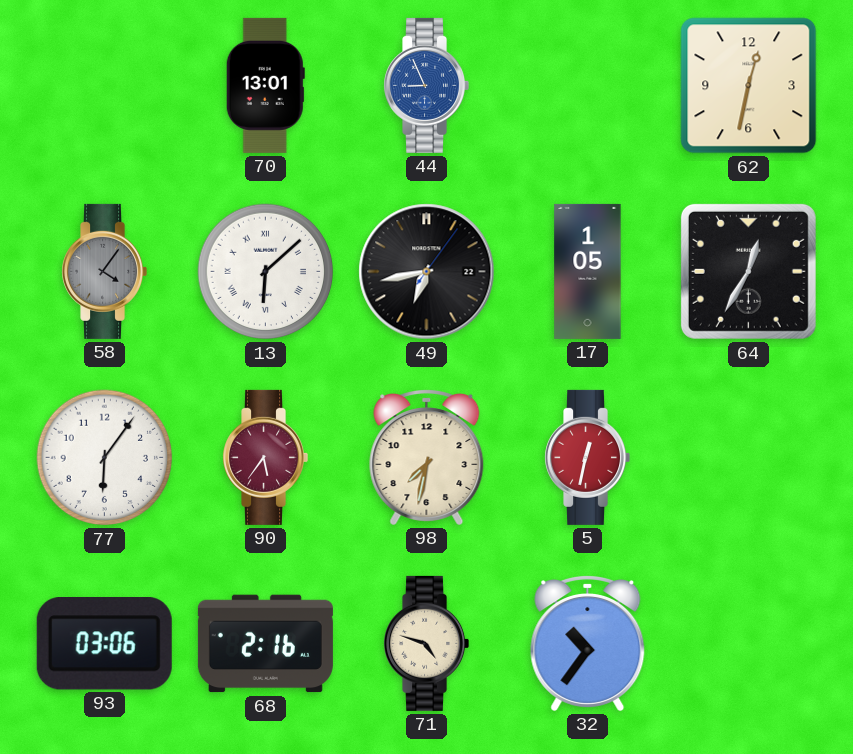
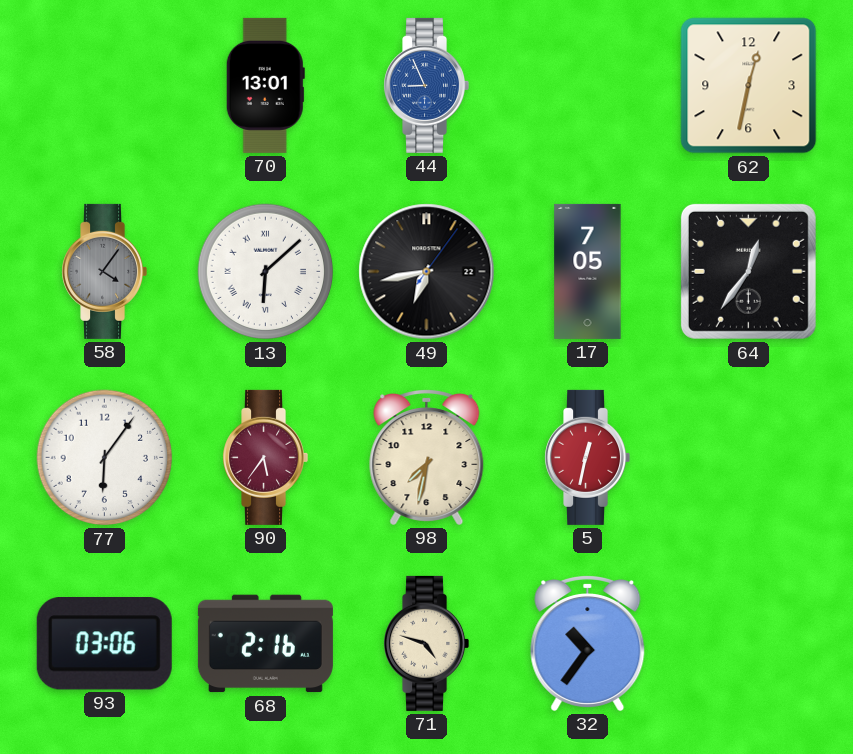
17: 1:05 -> 7:05
64: 12:35 -> 12:36
